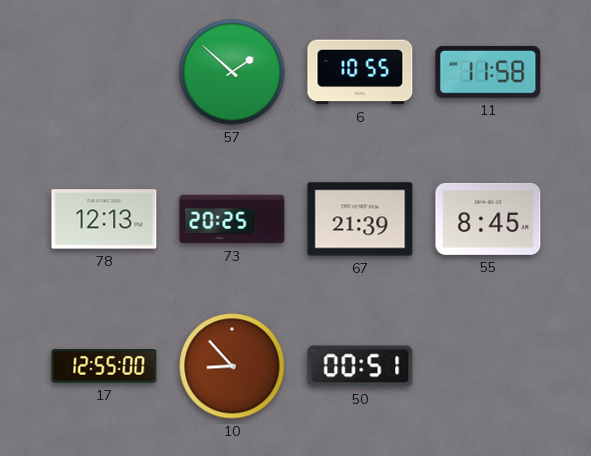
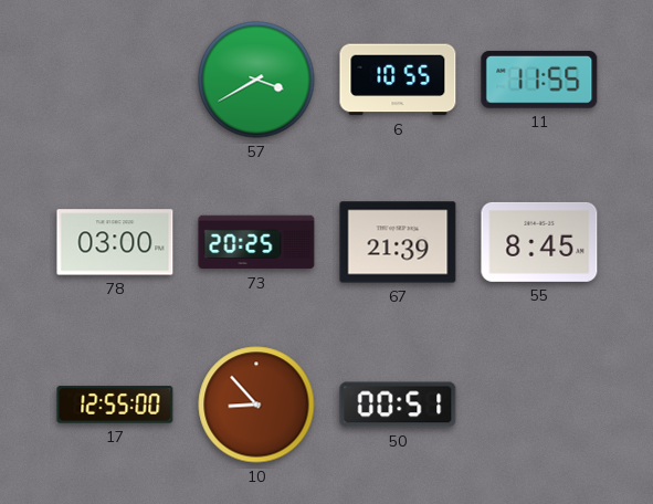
57: 1:52 -> 3:40
11: 11:58 -> 11:55
78: 12:13 -> 03:00
